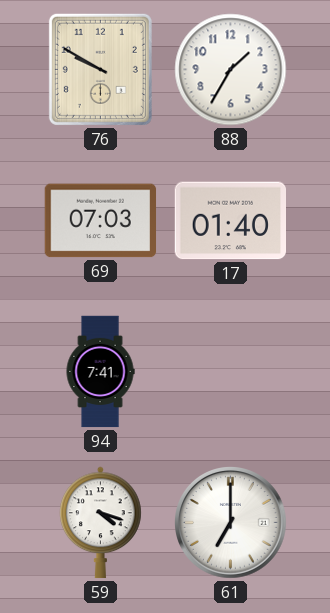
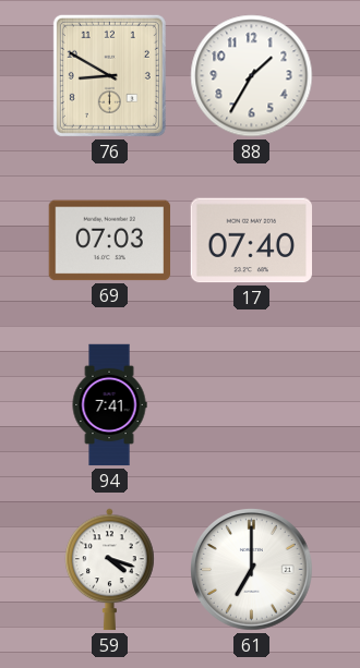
76: 9:50 -> 8:50
17: 01:40 -> 07:40
